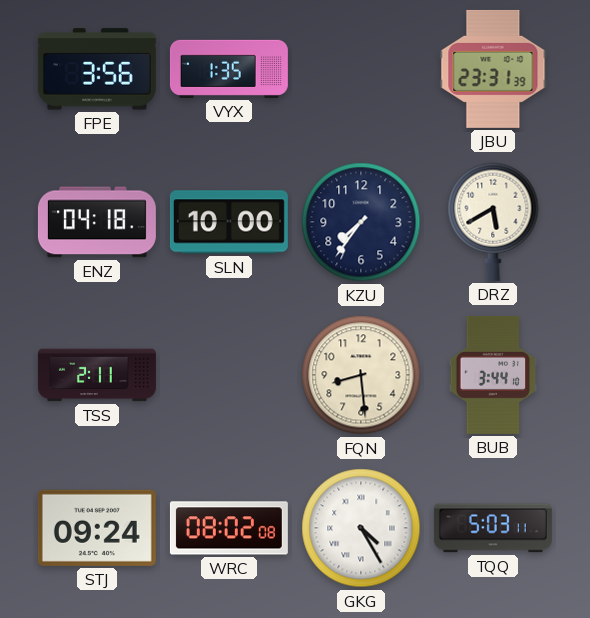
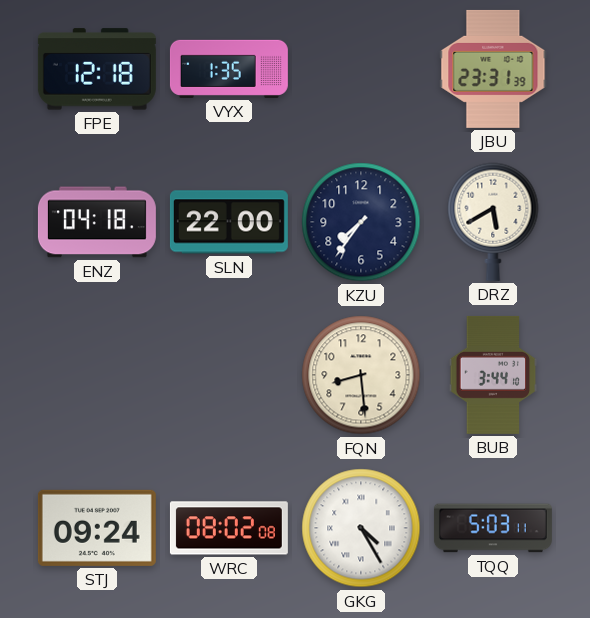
FPE: 3:56 -> 12:18
SLN: 10:00 -> 22:00
TSS: 2:11 -> none
